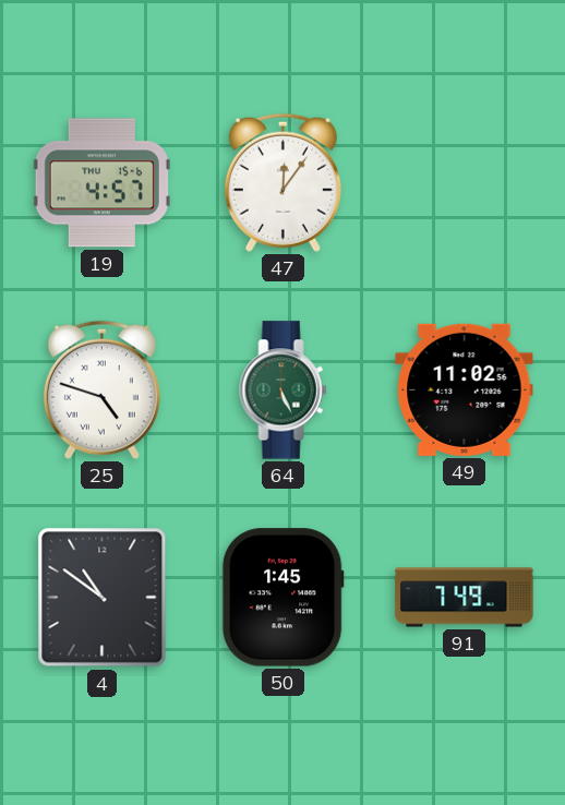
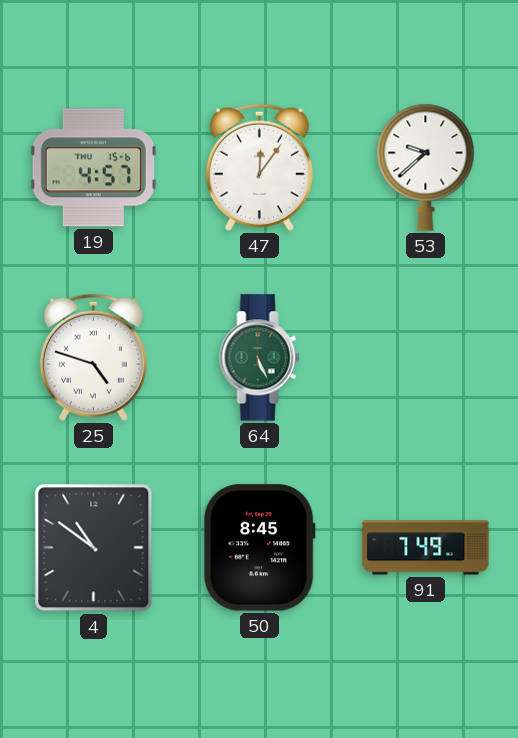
53: none -> 9:38
49: 11:02 -> none
50: 1:45 -> 8:45
